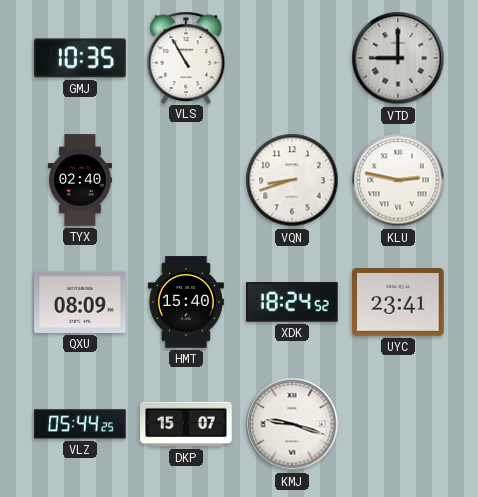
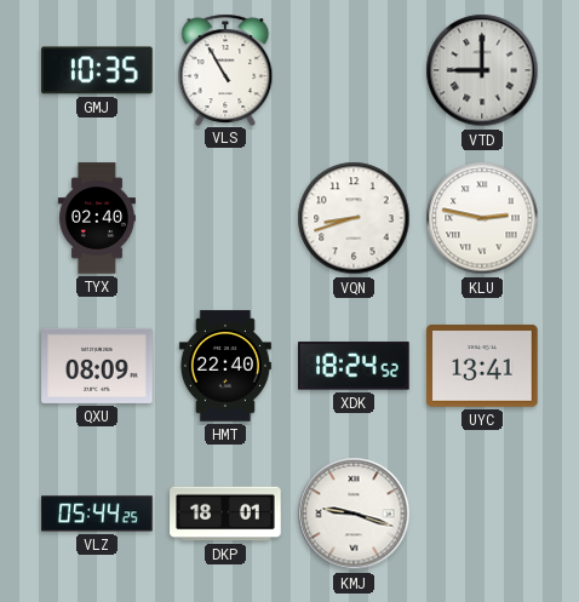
HMT: 15:40 -> 22:40
UYC: 23:41 -> 13:41
DKP: 15:07 -> 18:01
